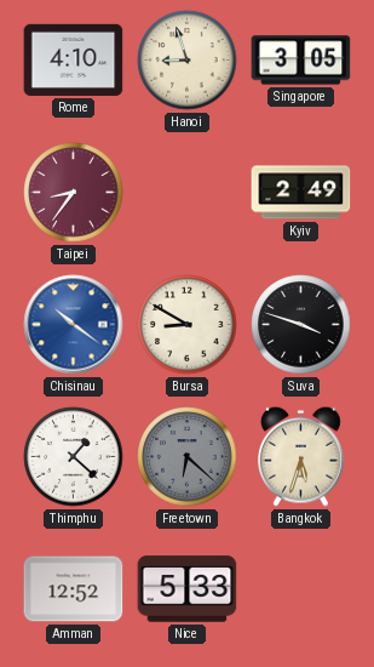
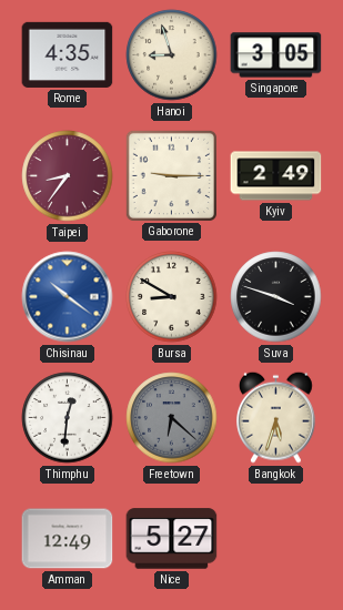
Rome: 4:10 -> 4:35
Gaborone: none -> 9:15
Thimphu: 1:22 -> 12:31
Amman: 12:52 -> 12:49
Nice: 5:33 -> 5:27
